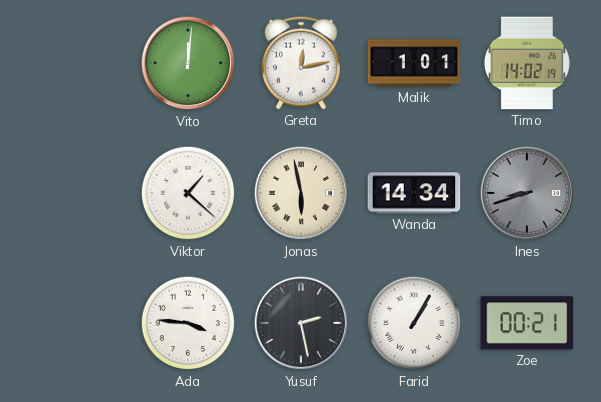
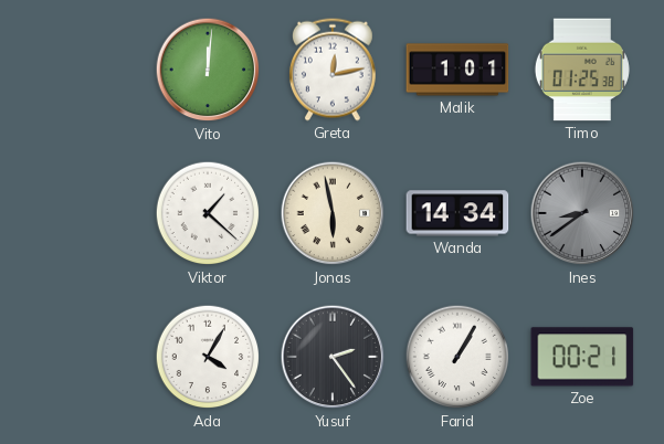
Timo: 14:02 -> 01:25
Ines: 8:42 -> 8:39
Ada: 3:46 -> 4:05
Yusuf: 2:28 -> 2:24
